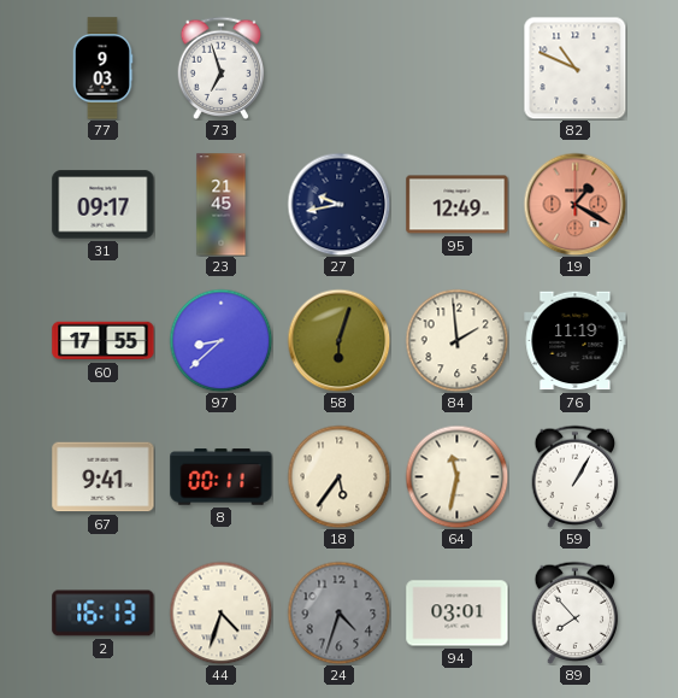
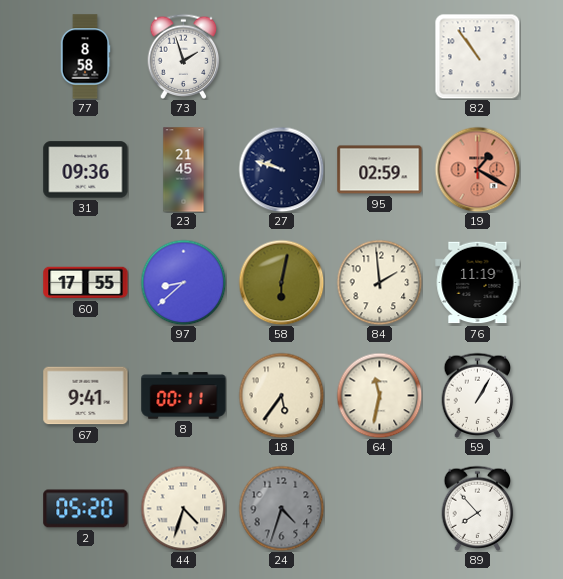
77: 9:03 -> 8:58
73: 6:57 -> 1:57
82: 10:49 -> 10:54
31: 09:17 -> 09:36
27: 9:43 -> 9:48
95: 12:49 -> 02:59
58: 6:03 -> 6:02
2: 16:13 -> 05:20
94: 03:01 -> none
